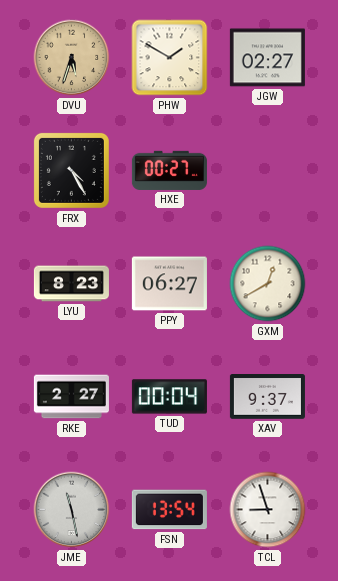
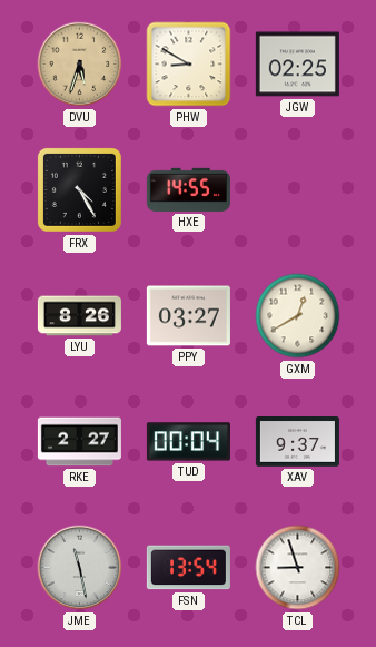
PHW: 1:50 -> 8:50
JGW: 02:27 -> 02:25
HXE: 00:27 -> 14:55
LYU: 8:23 -> 8:26
PPY: 06:27 -> 03:27
